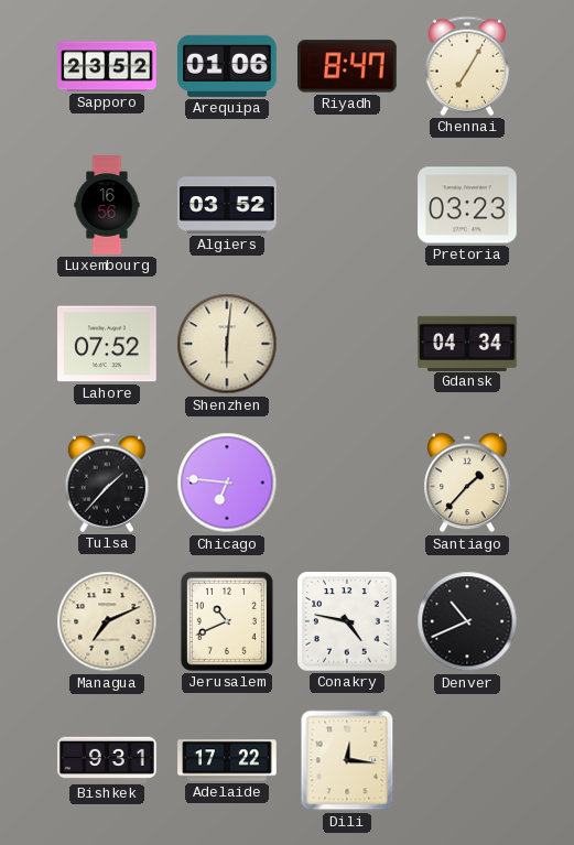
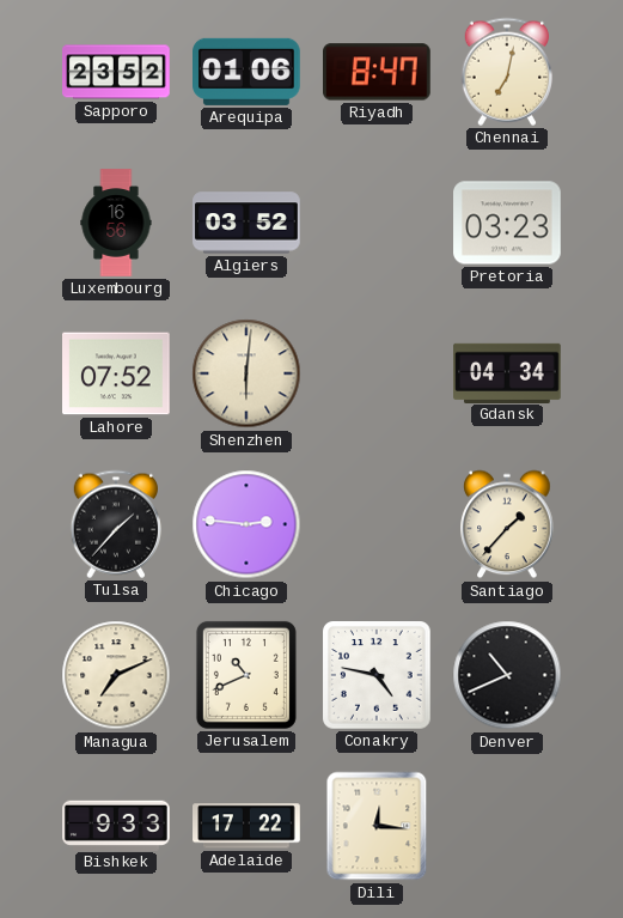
Chennai: 7:05 -> 7:02
Chicago: 6:46 -> 2:46
Bishkek: 9:31 -> 9:33
